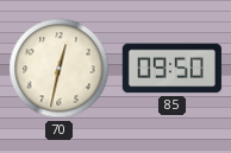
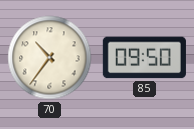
70: 12:32 -> 10:36
